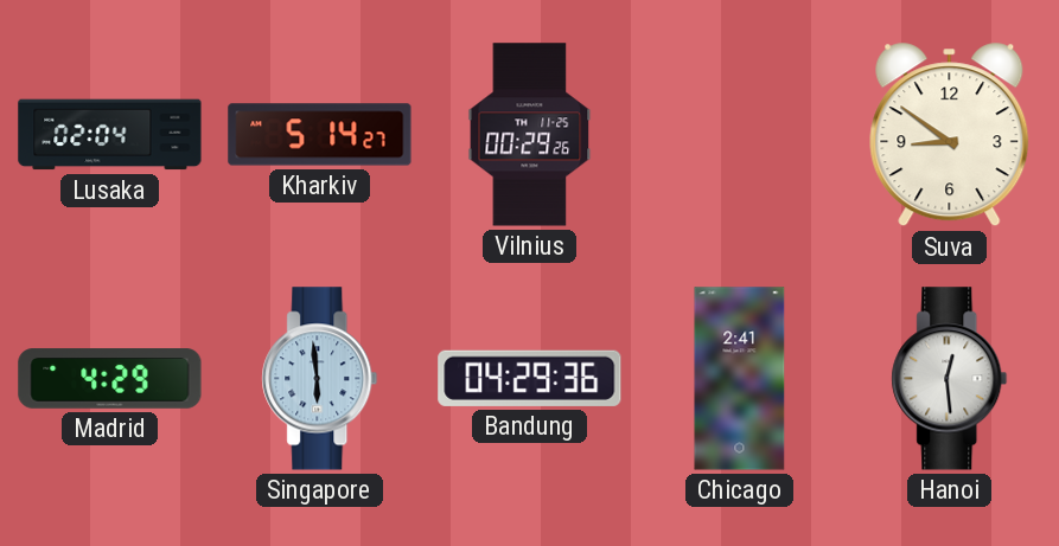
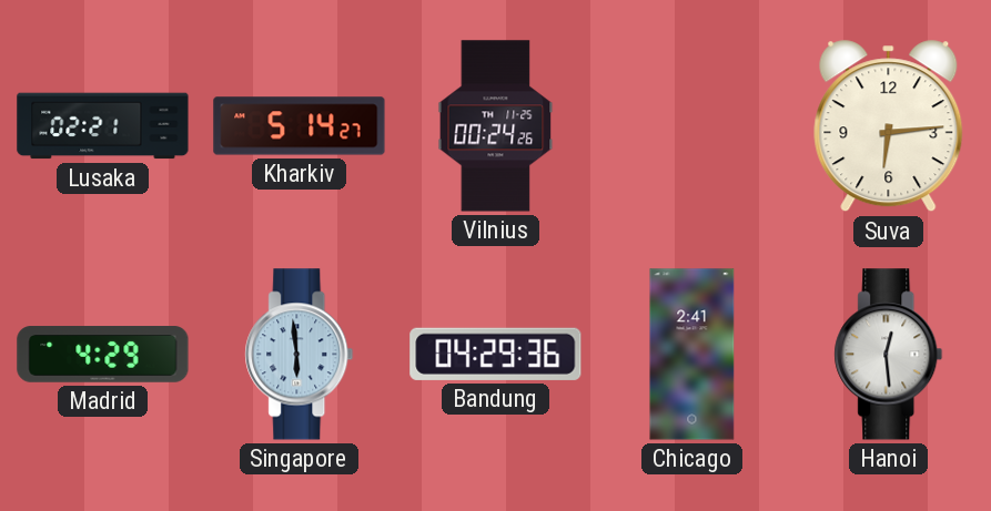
Lusaka: 02:04 -> 02:21
Vilnius: 00:29 -> 00:24
Suva: 8:51 -> 6:14
